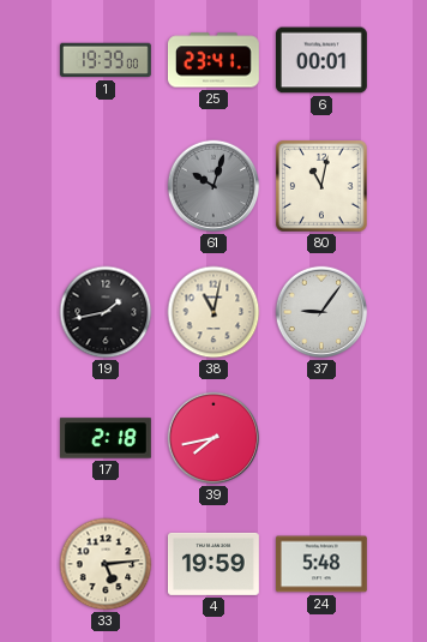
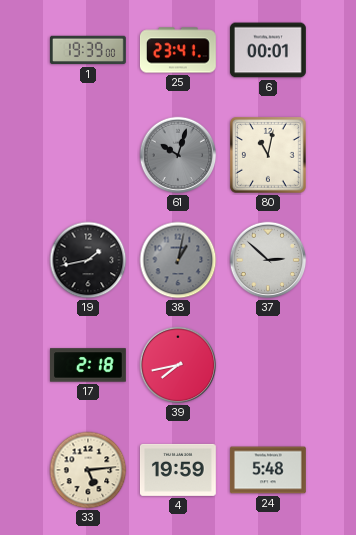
38: 11:02 -> 1:02
38 dial: cream -> grey
37: 9:06 -> 2:52
